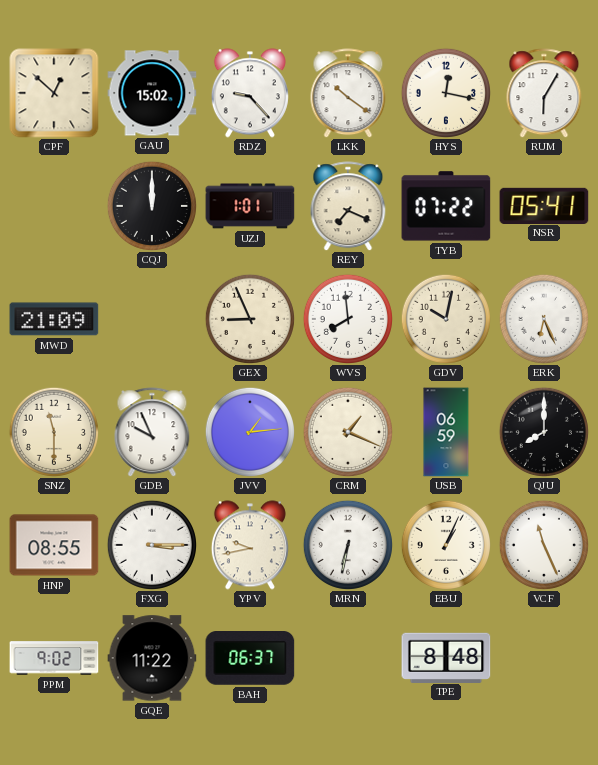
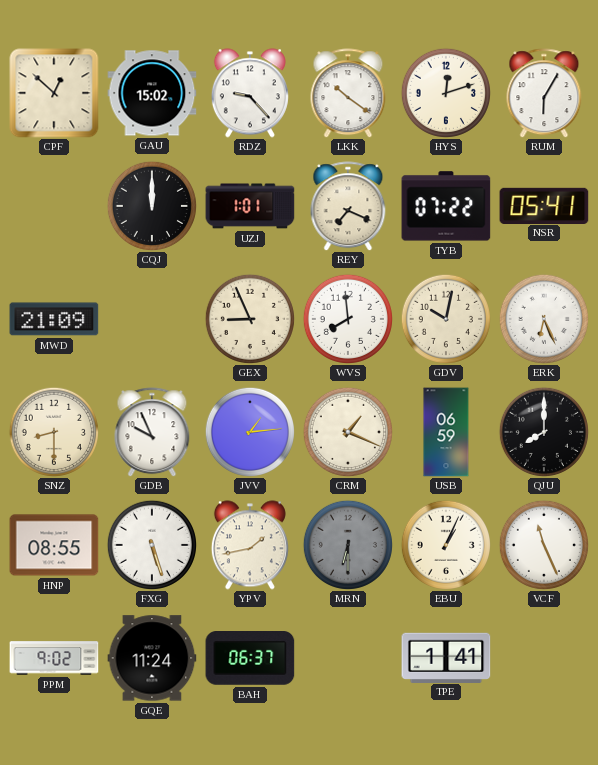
HYS: 12:17 -> 12:12
SNZ: 11:30 -> 8:30
FXG: 3:15 -> 5:27
YPV: 9:43 -> 1:43
MRN: 6:32 -> 6:30
MRN dial: white -> grey
GQE: 11:22 -> 11:24
TPE: 8:48 -> 1:41
